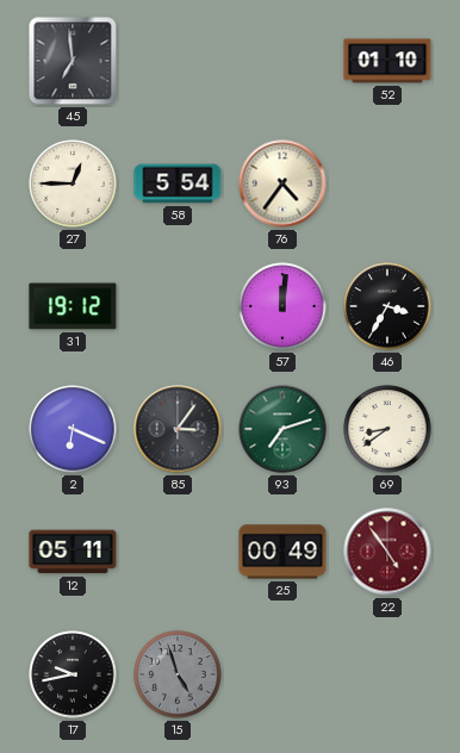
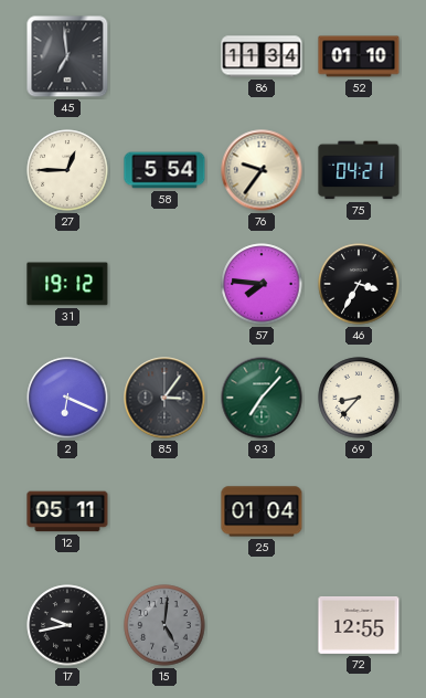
86: none -> 11:34
76: 4:36 -> 9:36
75: none -> 04:21
57: 12:01 -> 7:46
93: 7:12 -> 7:07
69: 8:39 -> 8:37
25: 00:49 -> 01:04
22: 4:54 -> none
15: 4:57 -> 5:01
72: none -> 12:55
